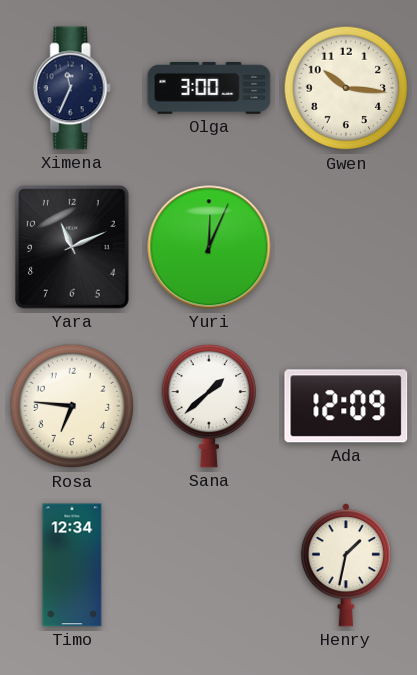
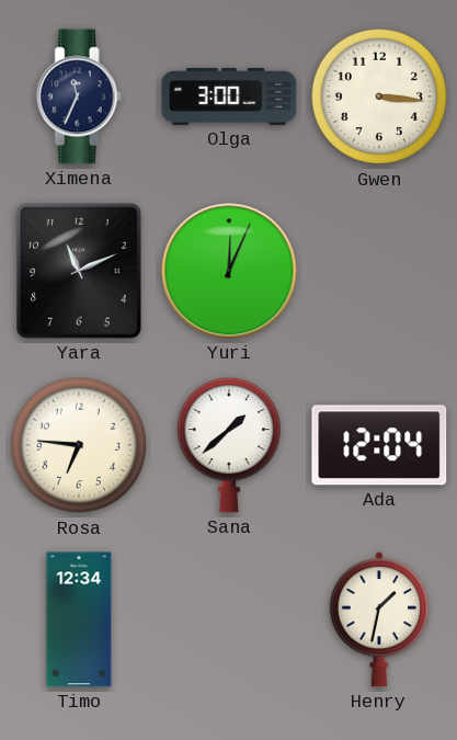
Gwen: 10:16 -> 3:16
Ada: 12:09 -> 12:04
